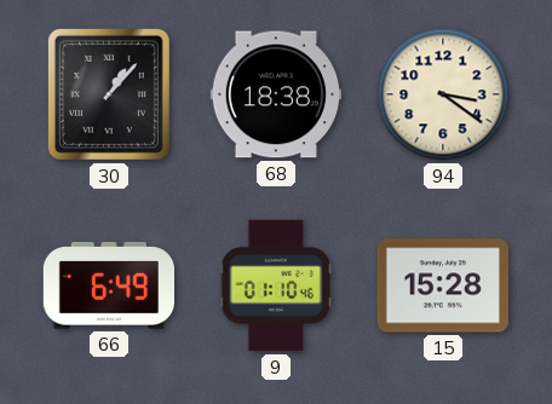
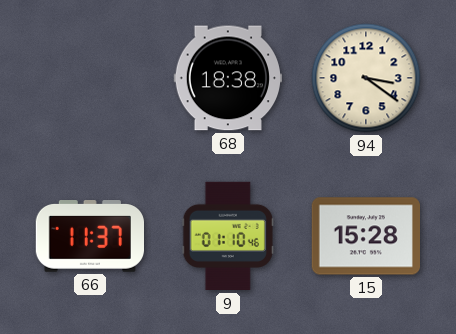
30: 1:07 -> none
66: 6:49 -> 11:37
